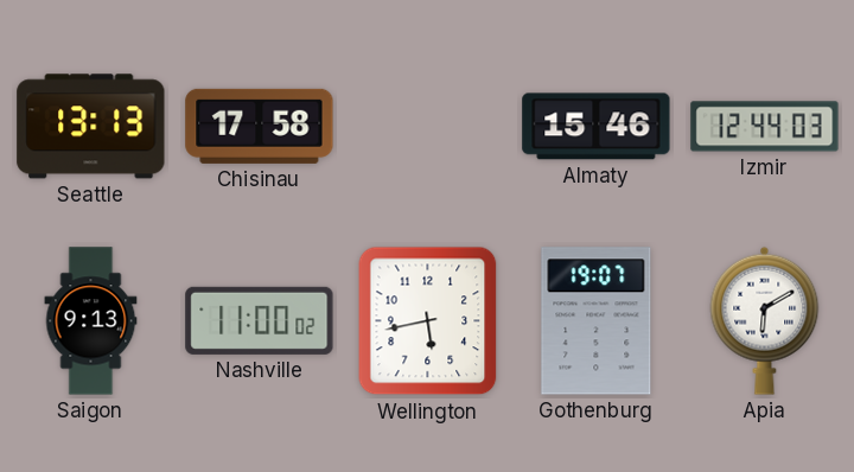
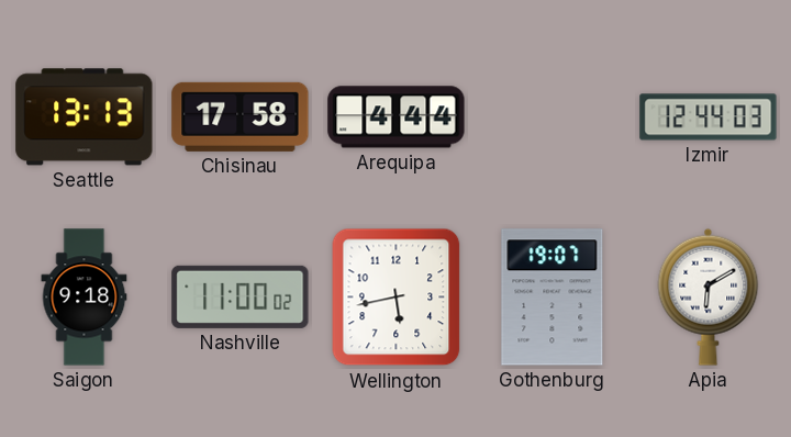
Arequipa: none -> 4:44
Almaty: 15:46 -> none
Saigon: 9:13 -> 9:18
